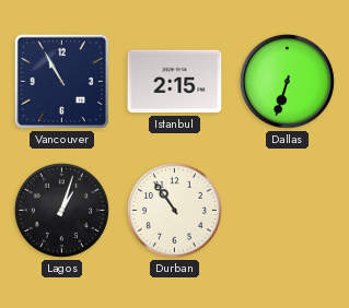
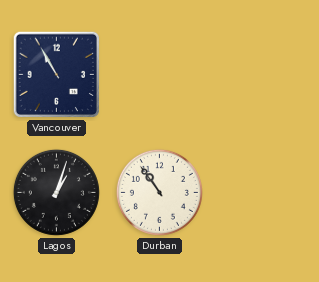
Istanbul: 2:15 -> none
Dallas: 6:33 -> none
